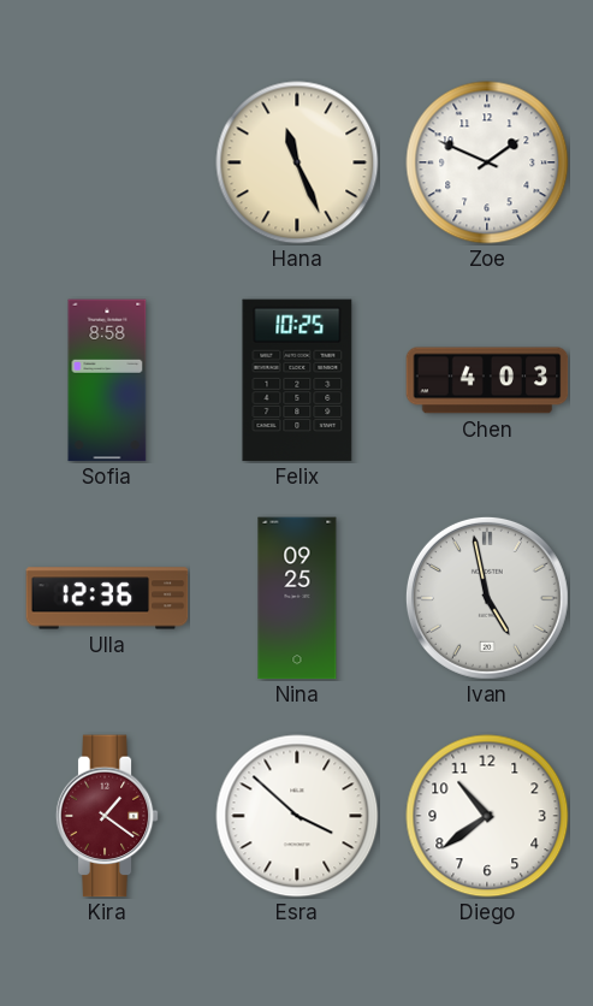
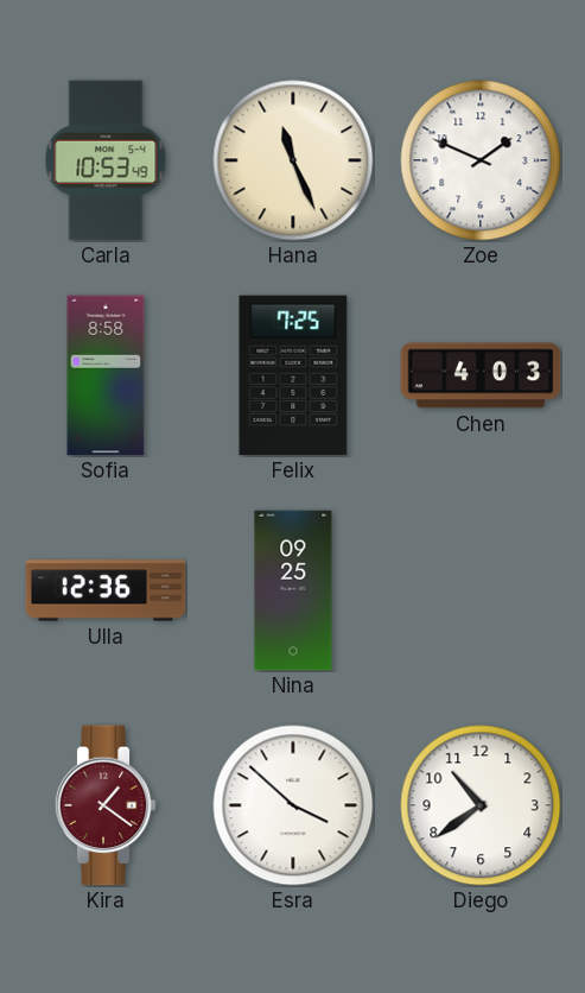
Carla: none -> 10:53
Felix: 10:25 -> 7:25
Ivan: 4:58 -> none
